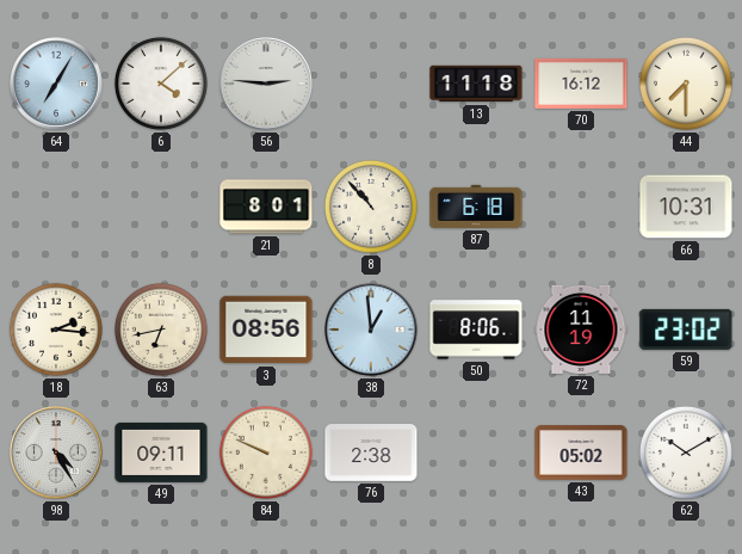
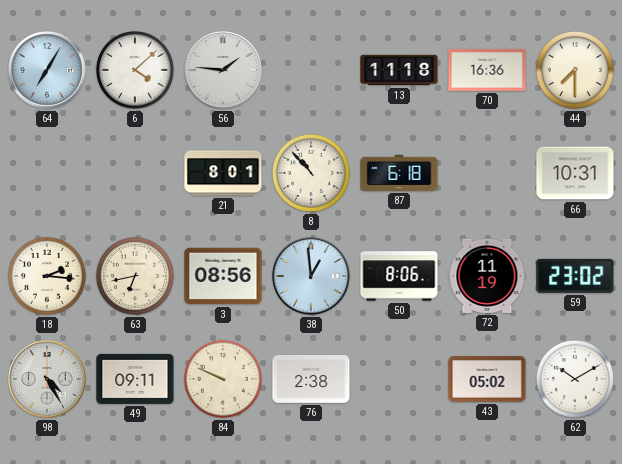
56: 2:46 -> 1:46
70: 16:12 -> 16:36
